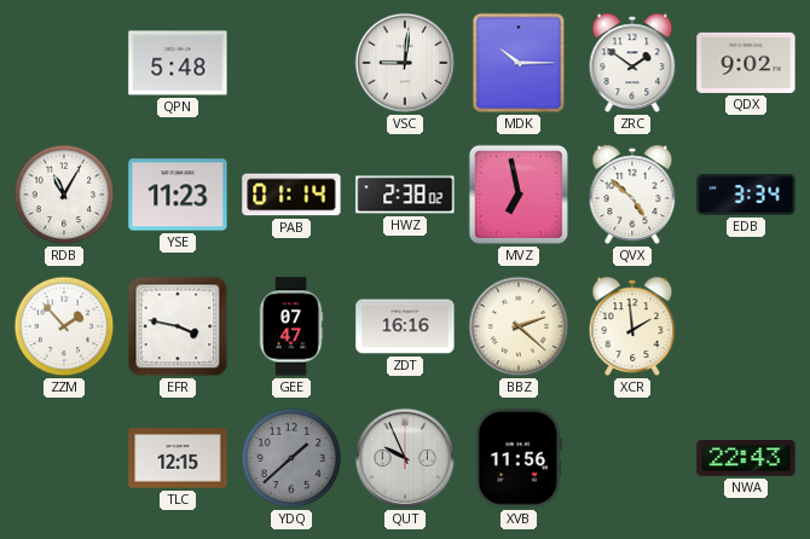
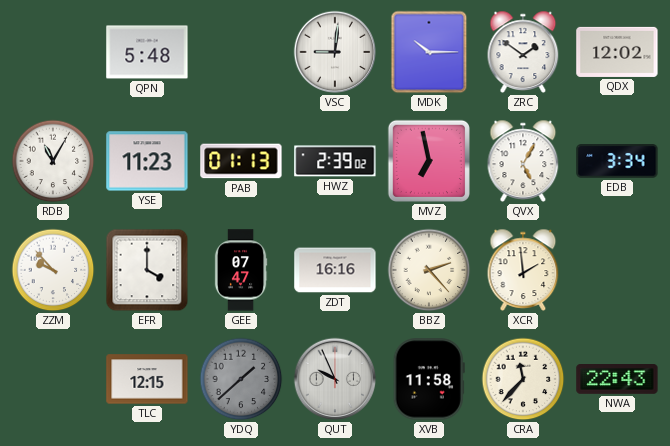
QDX: 9:02 -> 12:02
PAB: 01:14 -> 01:13
HWZ: 2:38 -> 2:39
QVX: 4:52 -> 5:05
ZZM: 1:53 -> 9:53
EFR: 3:47 -> 4:00
BBZ: 2:22 -> 2:23
XVB: 11:56 -> 11:58
CRA: none -> 11:37
